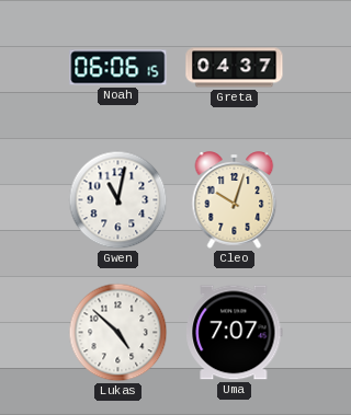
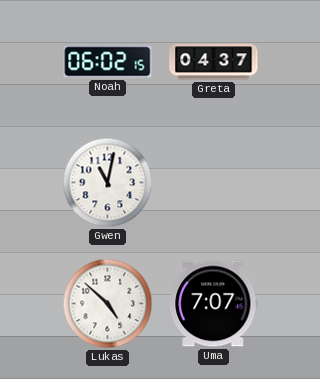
Noah: 06:06 -> 06:02
Cleo: 10:03 -> none
